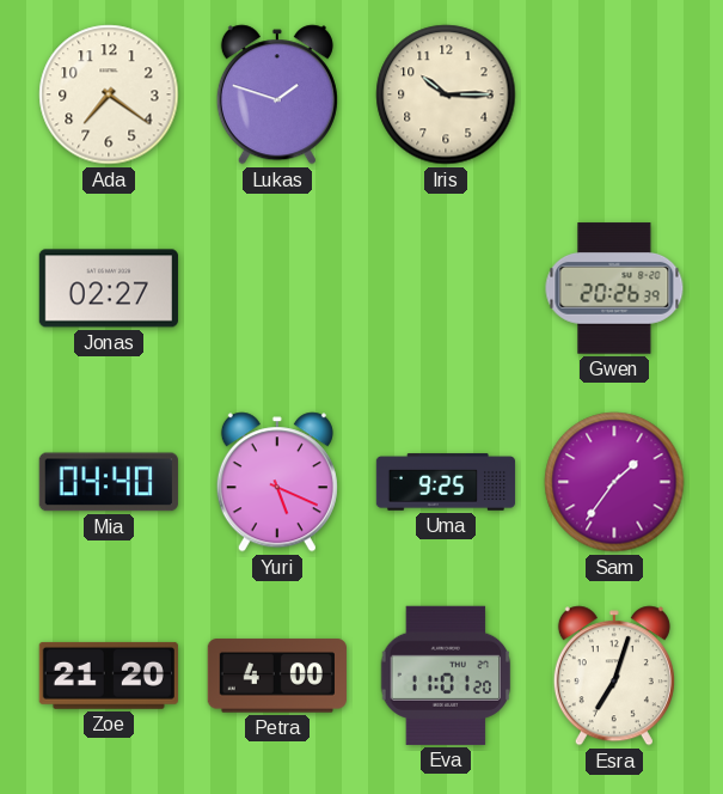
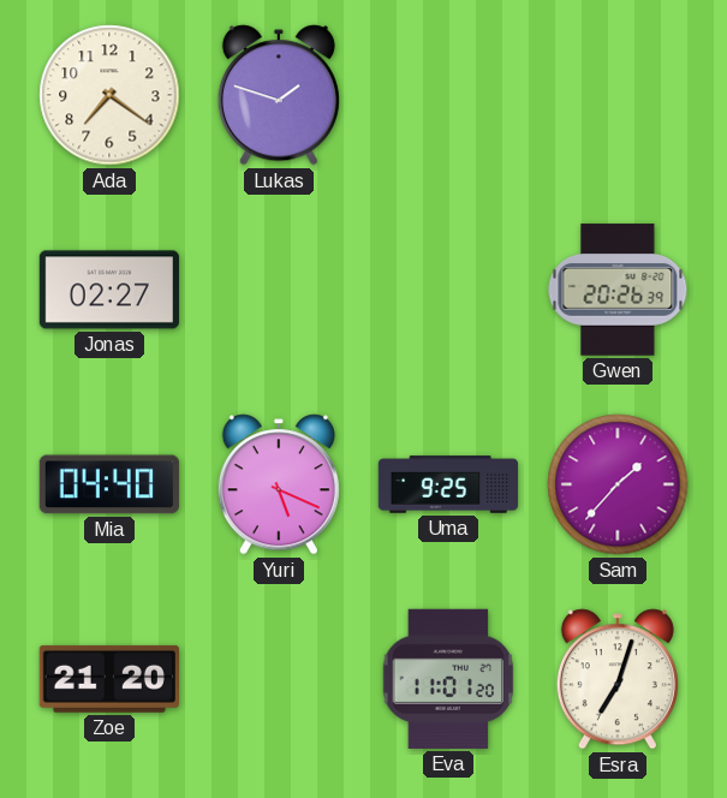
Iris: 10:15 -> none
Sam: 1:36 -> 1:37
Petra: 4:00 -> none
